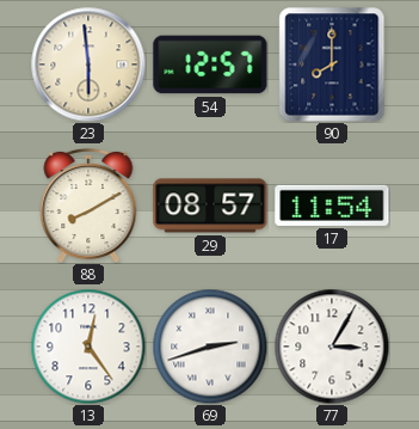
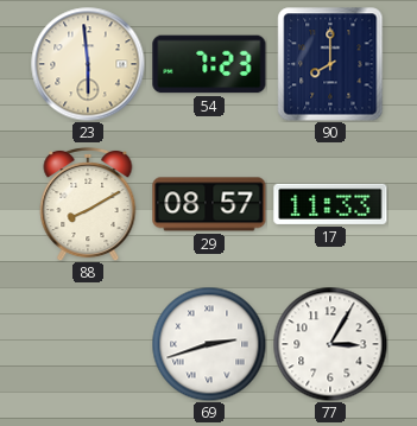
54: 12:57 -> 7:23
17: 11:54 -> 11:33
13: 12:24 -> none
